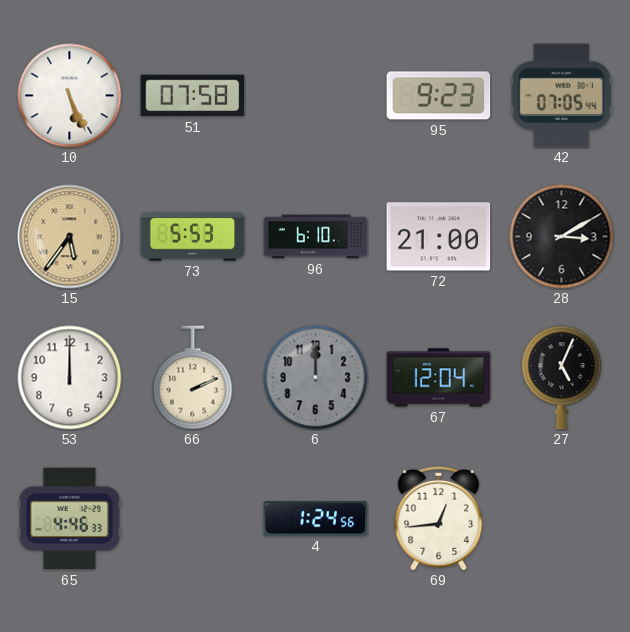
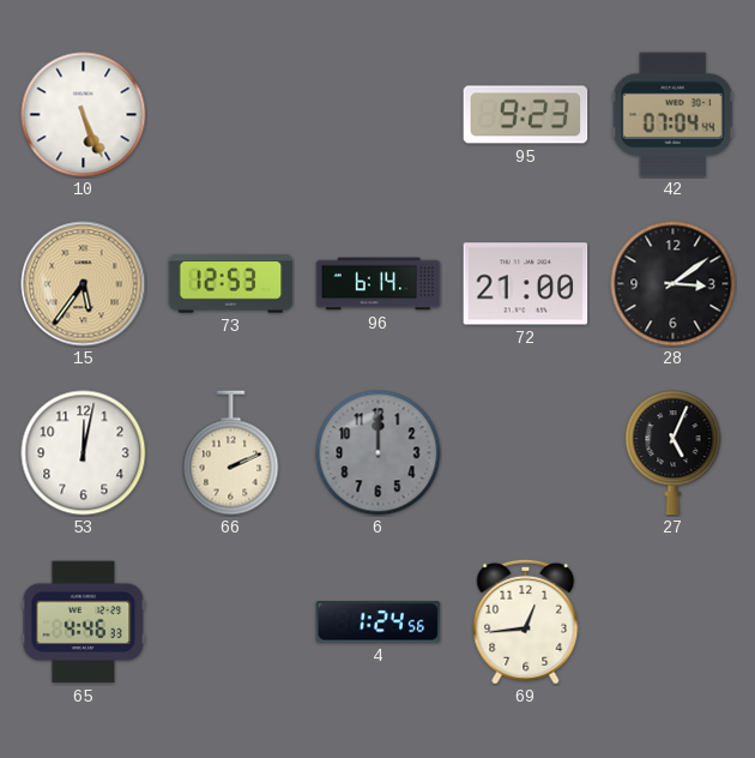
51: 07:58 -> none
42: 07:05 -> 07:04
73: 5:53 -> 12:53
96: 6:10 -> 6:14
28: 3:10 -> 3:09
53: 12:00 -> 12:02
67: 12:04 -> none
